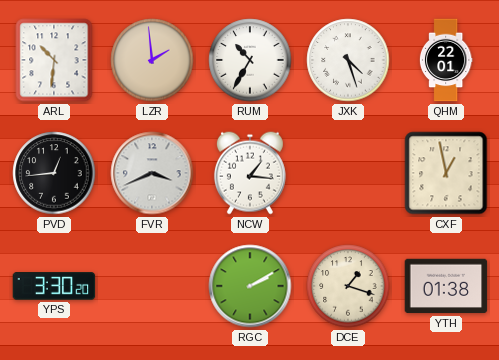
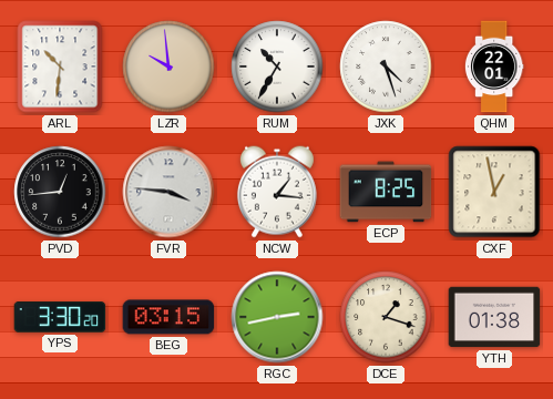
LZR: 1:59 -> 9:59
FVR: 3:41 -> 3:46
ECP: none -> 8:25
BEG: none -> 03:15
RGC: 2:10 -> 2:43
